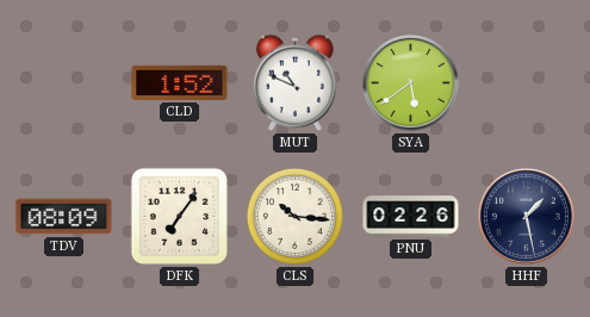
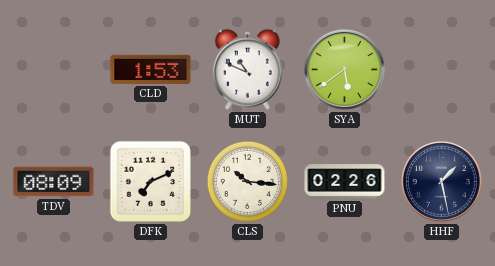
CLD: 1:52 -> 1:53
DFK: 7:06 -> 7:11
